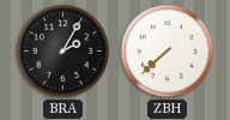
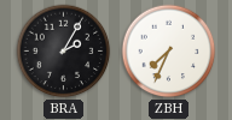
ZBH: 7:38 -> 7:34
